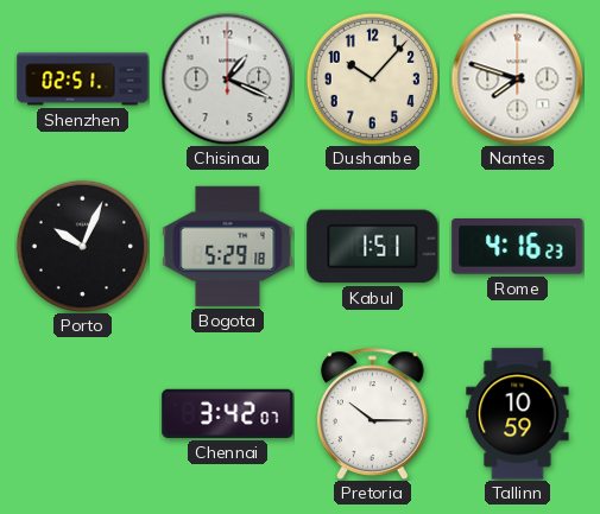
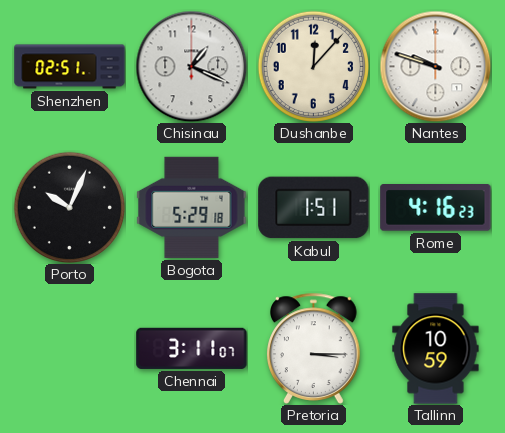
Dushanbe: 10:07 -> 12:07
Nantes: 7:48 -> 9:48
Chennai: 3:42 -> 3:11
Pretoria: 10:15 -> 3:15
